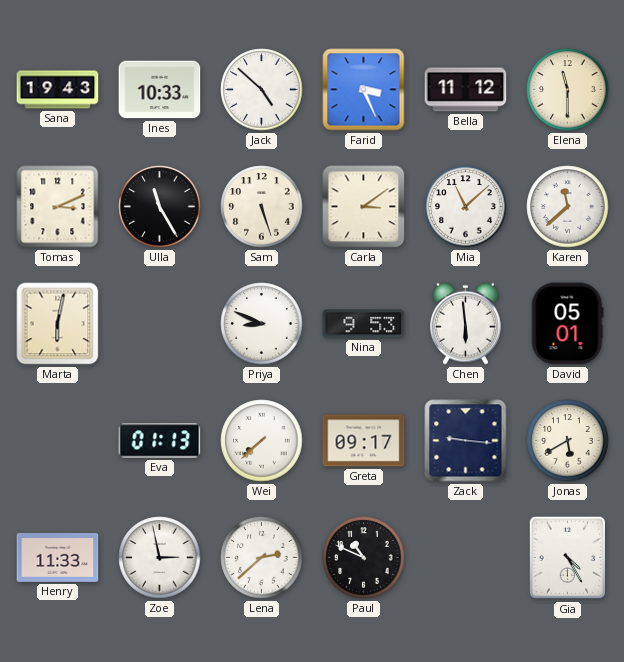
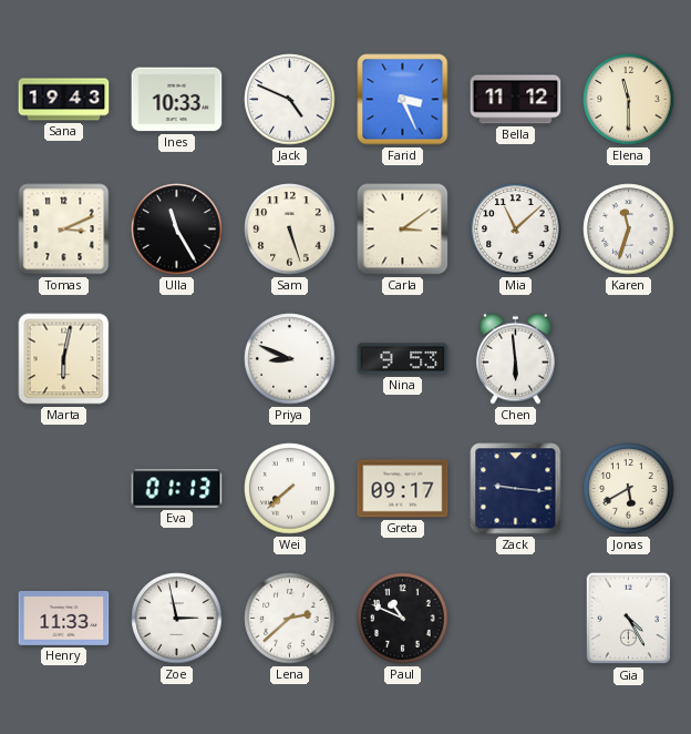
Jack: 4:52 -> 4:49
Karen: 11:38 -> 11:33
David: 05:01 -> none
